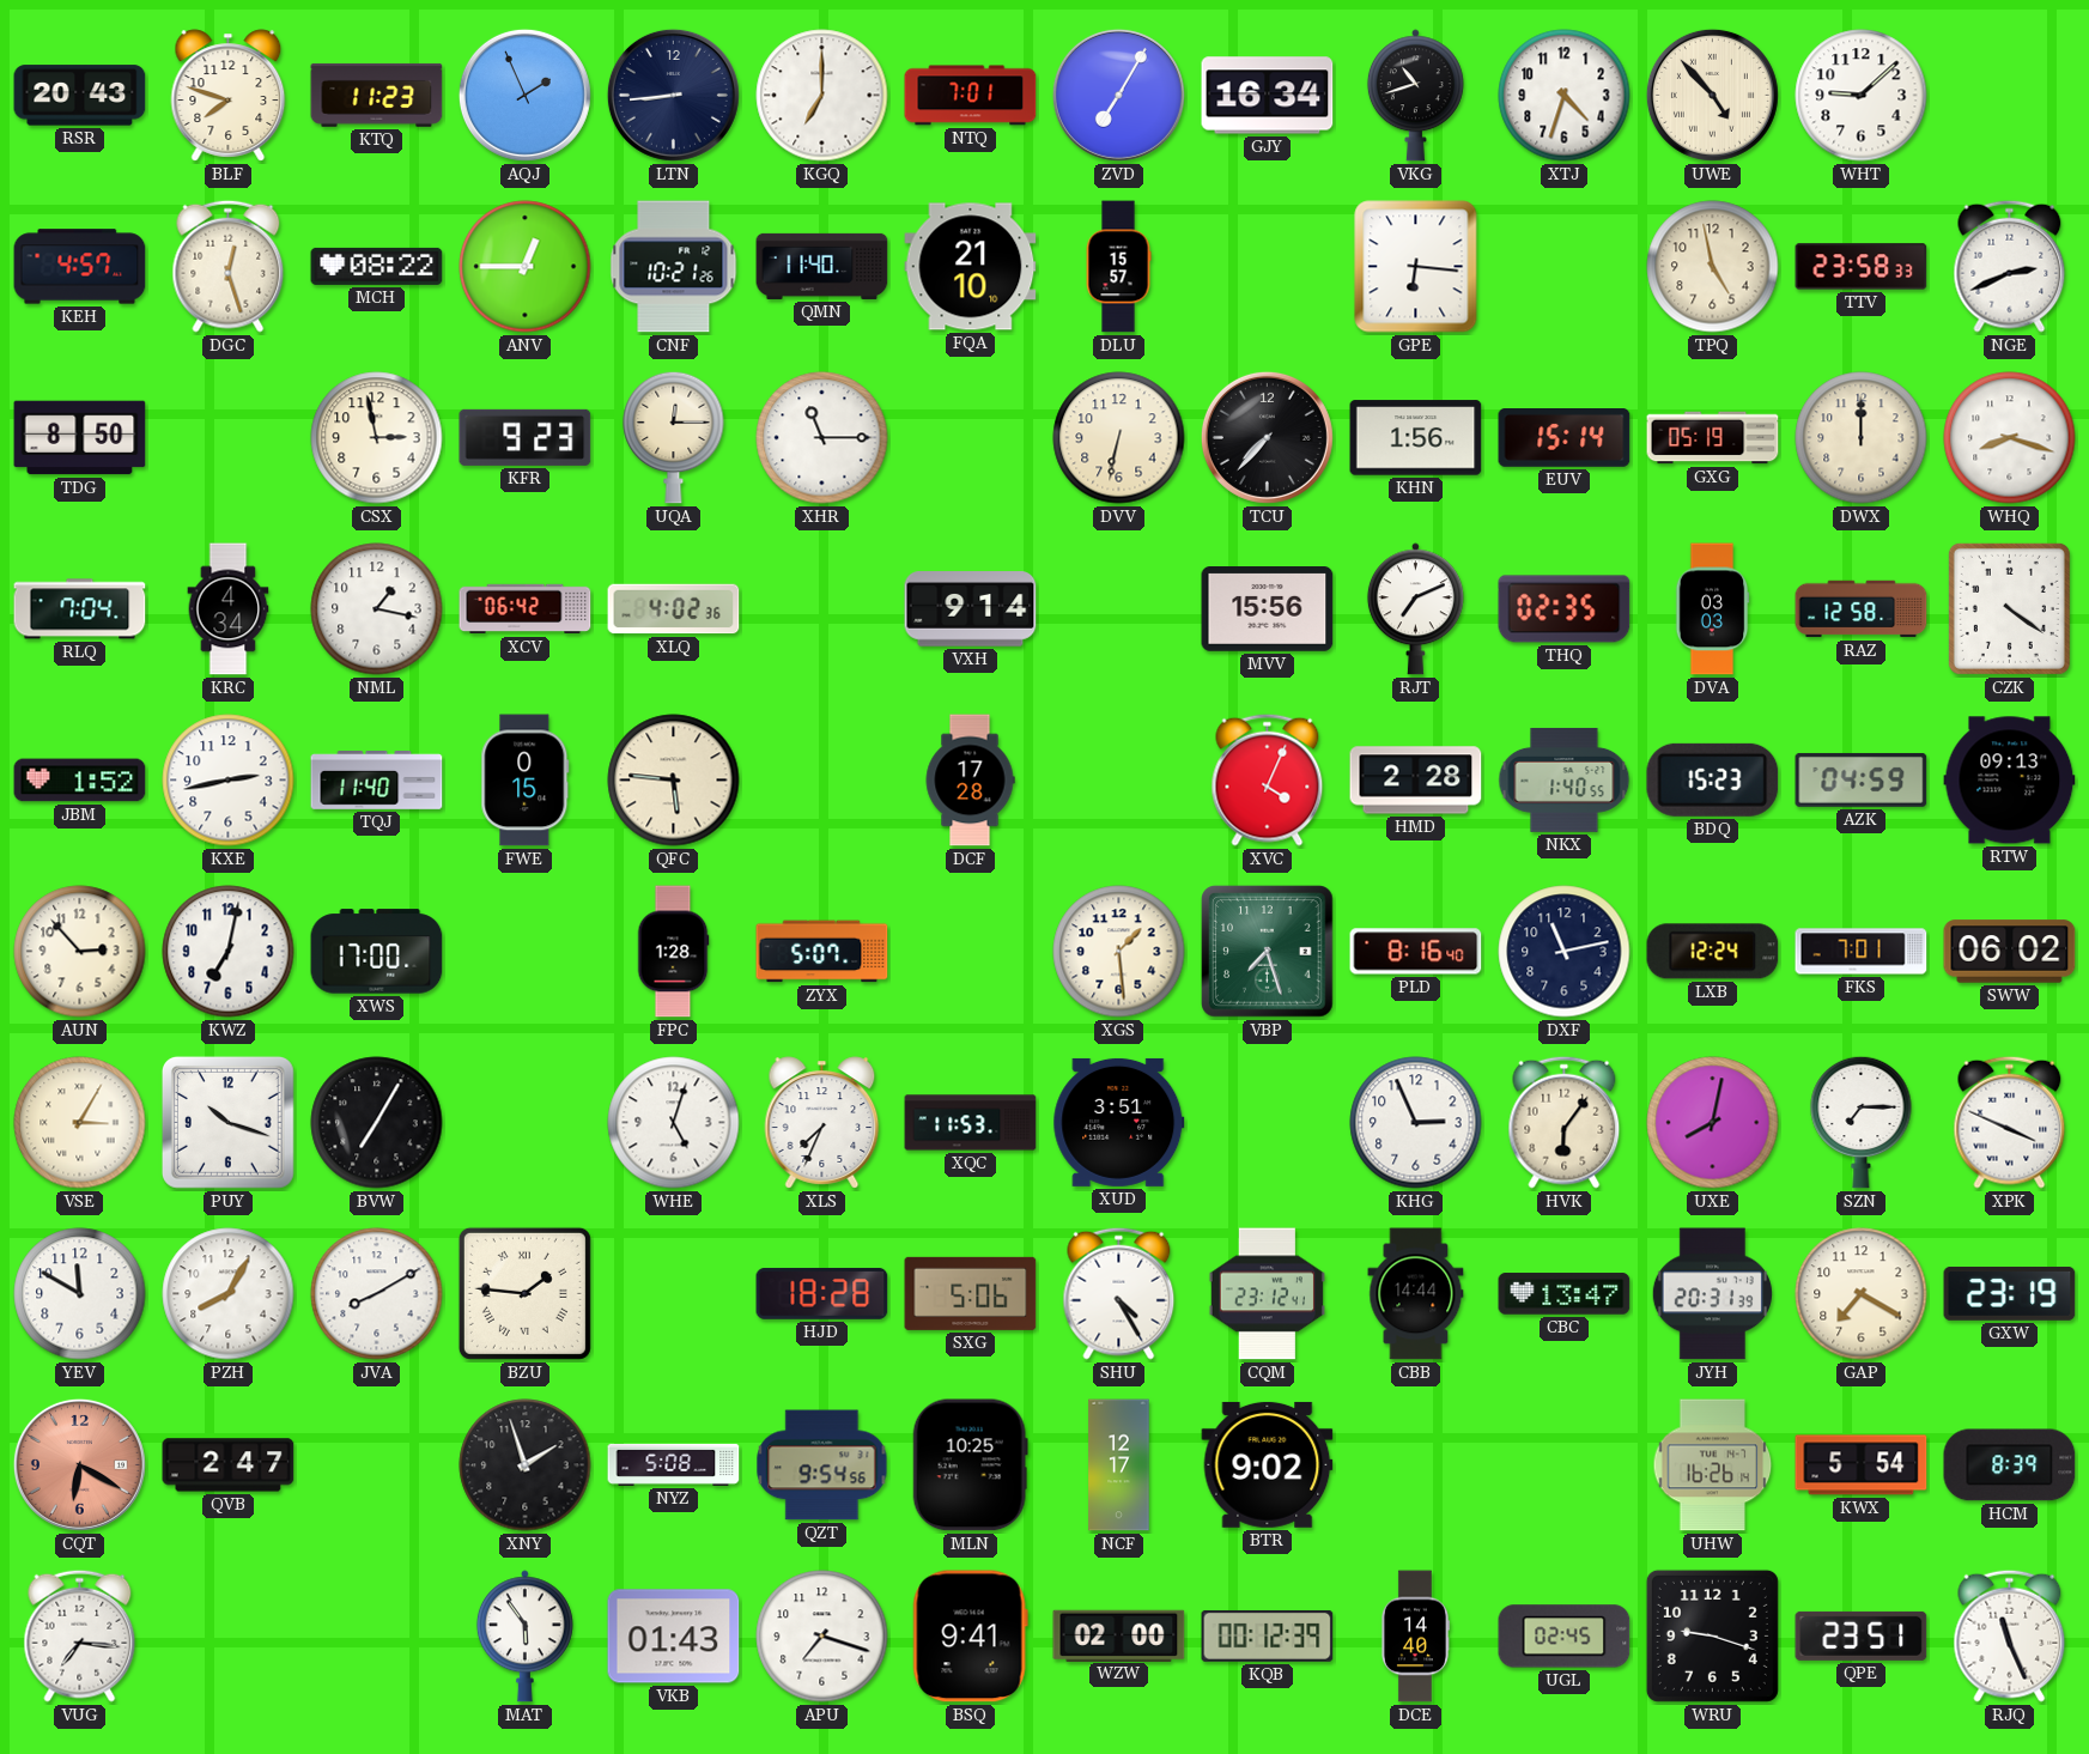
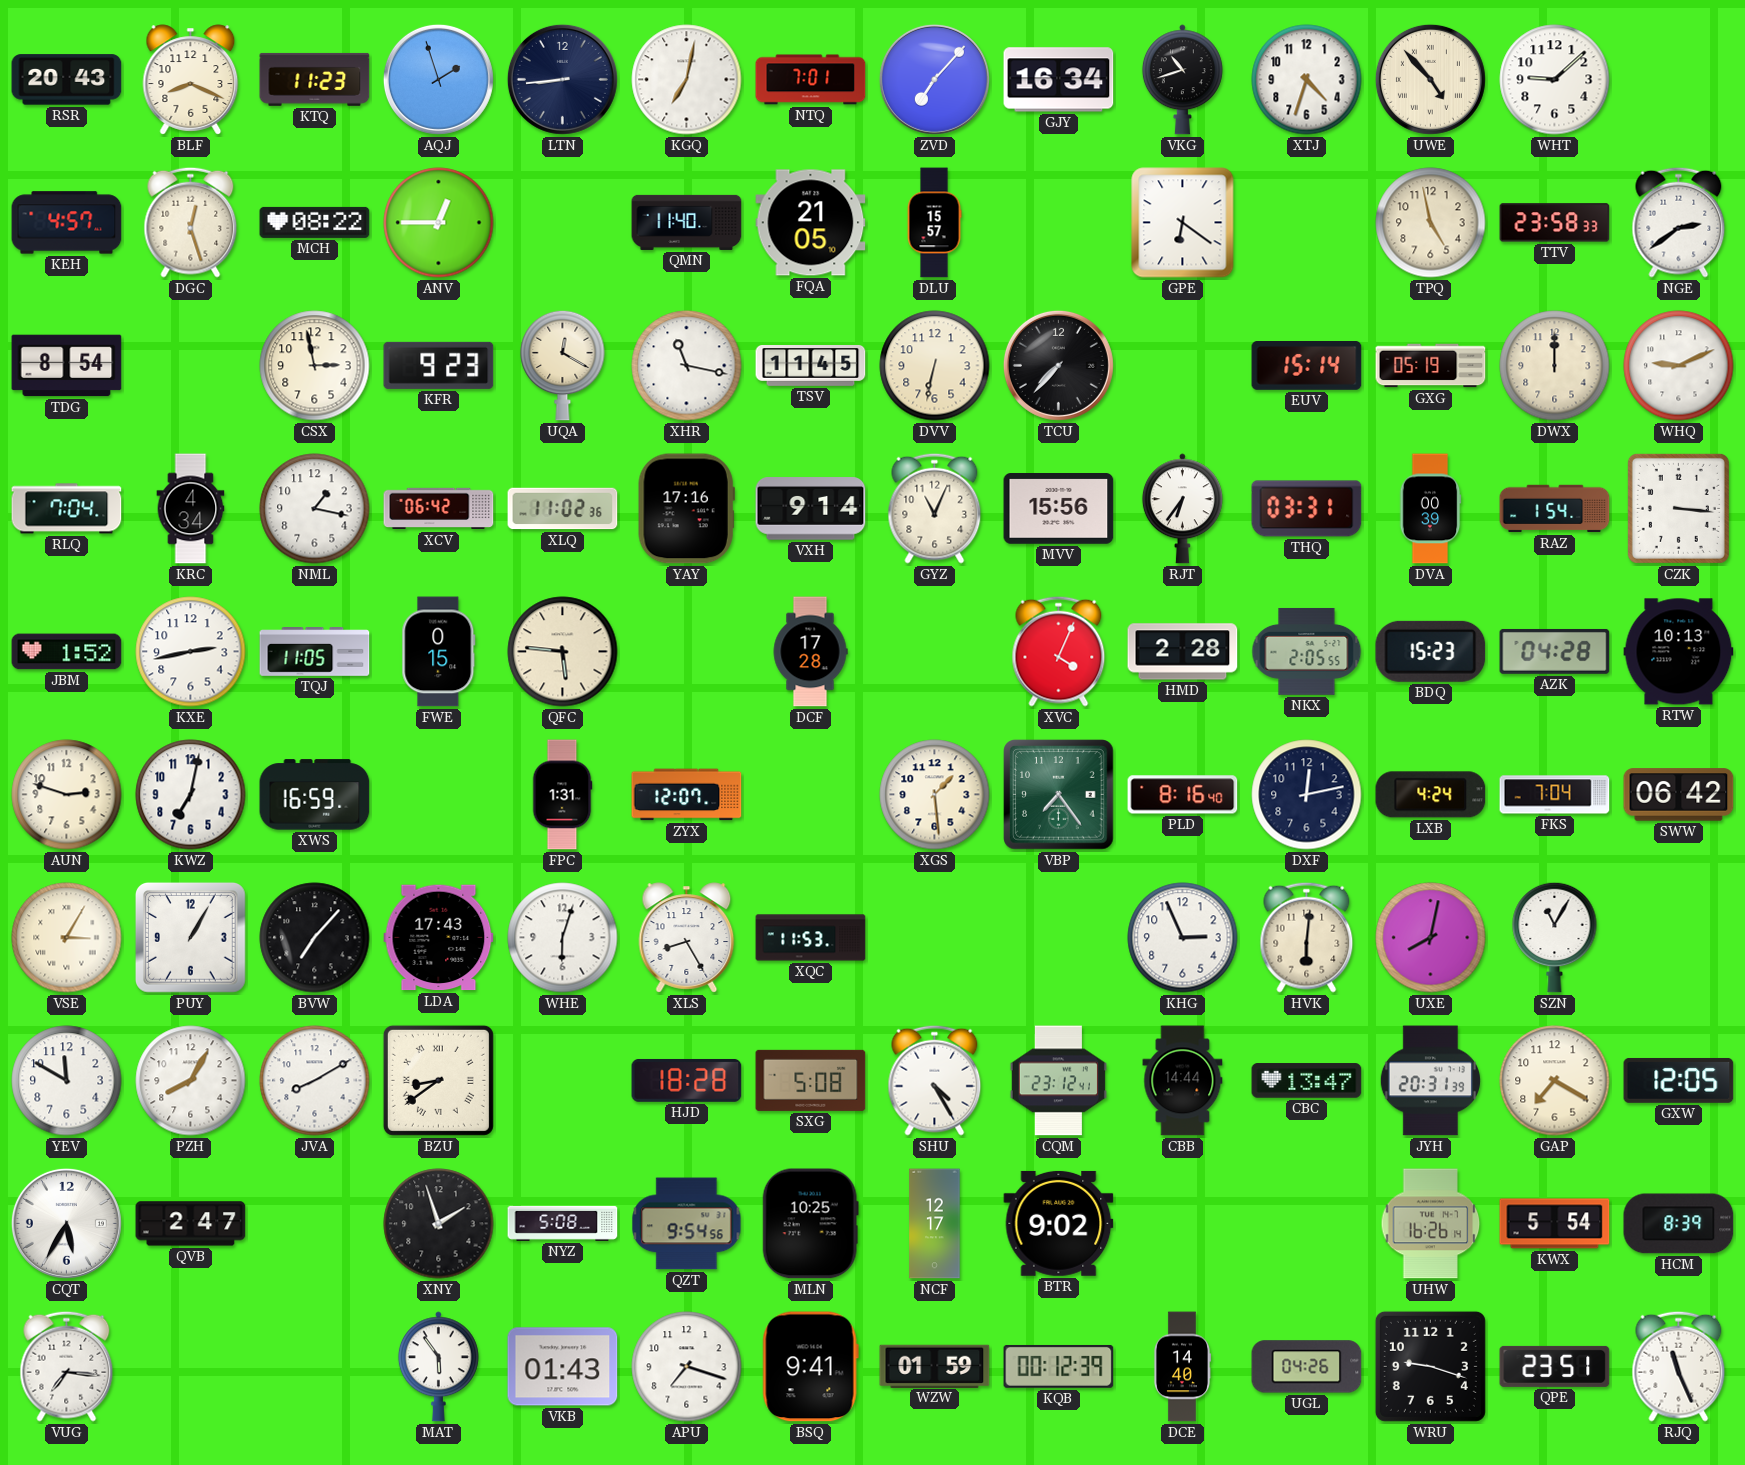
BLF: 7:48 -> 8:19
AQJ: 1:56 -> 1:57
KGQ: 7:00 -> 7:02
ZVD: 7:05 -> 7:07
CNF: 10:21 -> none
FQA: 21:10 -> 21:05
GPE: 6:16 -> 6:21
NGE: 2:41 -> 2:39
TDG: 8:50 -> 8:54
UQA: 12:15 -> 12:20
XHR: 11:15 -> 11:17
TSV: none -> 11:45
KHN: 1:56 -> none
WHQ: 8:18 -> 9:11
XLQ: 4:02 -> 11:02
YAY: none -> 17:16
GYZ: none -> 11:04
RJT: 7:11 -> 6:36
THQ: 02:35 -> 03:31
DVA: 03:03 -> 00:39
RAZ: 12:58 -> 1:54
CZK: 4:21 -> 3:16
TQJ: 11:40 -> 11:05
NKX: 1:40 -> 2:05
AZK: 04:59 -> 04:28
RTW: 09:13 -> 10:13
AUN: 2:53 -> 2:48
XWS: 17:00 -> 16:59
FPC: 1:28 -> 1:31
ZYX: 5:07 -> 12:07
VBP: 7:27 -> 7:24
DXF: 11:13 -> 12:13
LXB: 12:24 -> 4:24
FKS: 7:01 -> 7:04
SWW: 06:02 -> 06:42
PUY: 10:18 -> 1:05
BVW: 7:05 -> 7:07
LDA: none -> 17:43
WHE: 5:03 -> 6:03
XLS: 7:34 -> 8:25
XUD: 3:51 -> none
HVK: 6:06 -> 6:01
SZN: 7:15 -> 11:05
XPK: 3:49 -> none
BZU: 1:46 -> 8:39
SXG: 5:06 -> 5:08
GXW: 23:19 -> 12:05
CQT: 6:20 -> 5:35
CQT dial: salmon -> white
WZW: 02:00 -> 01:59
UGL: 02:45 -> 04:26
